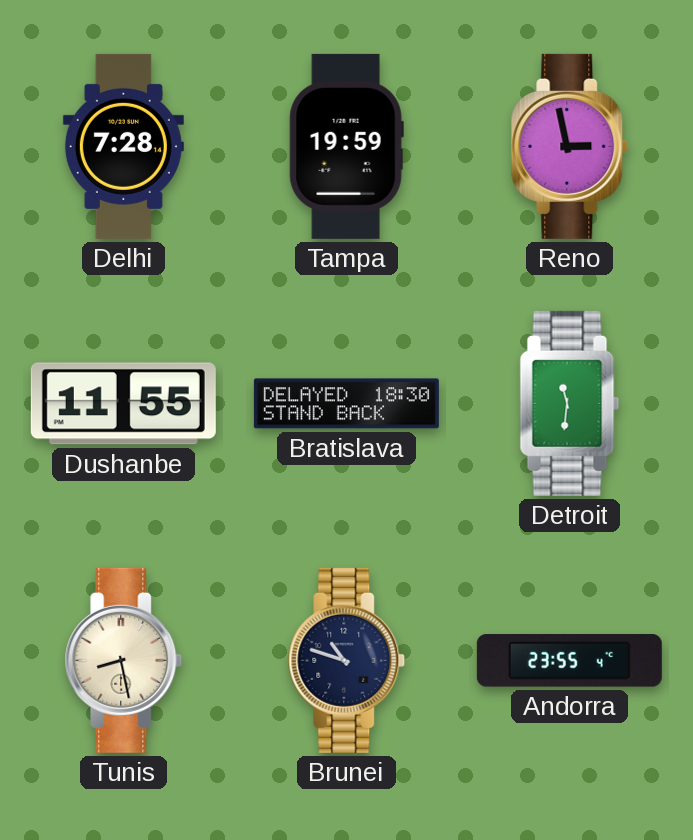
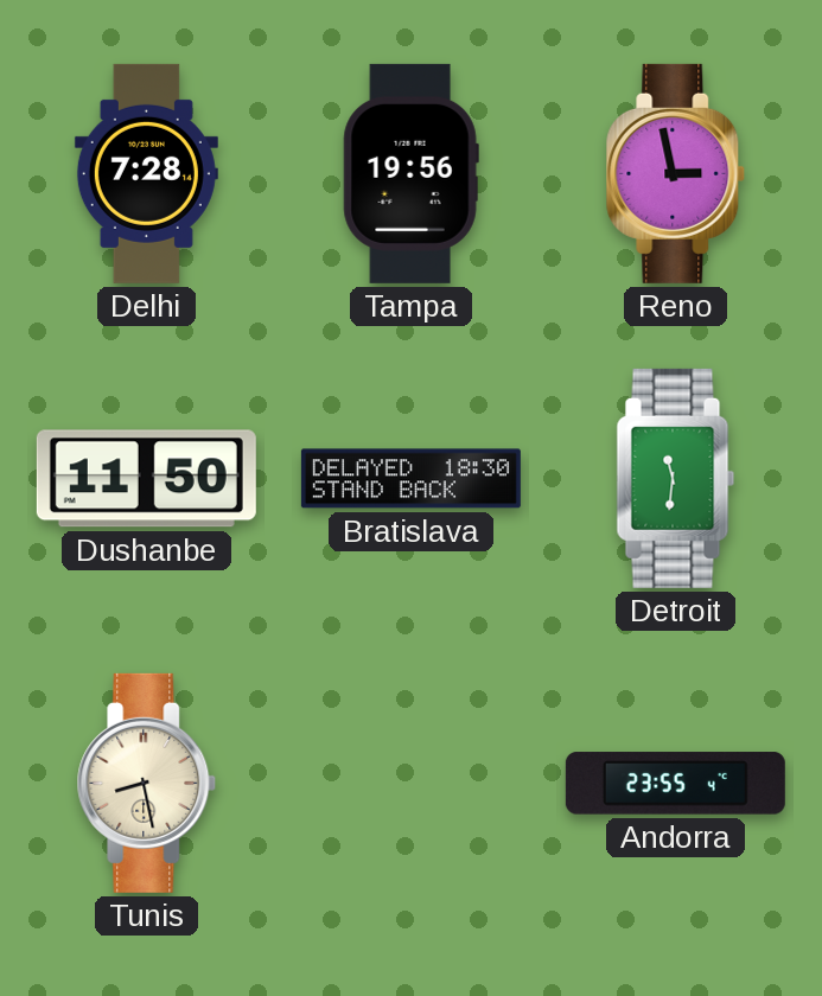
Tampa: 19:59 -> 19:56
Dushanbe: 11:55 -> 11:50
Brunei: 10:48 -> none
